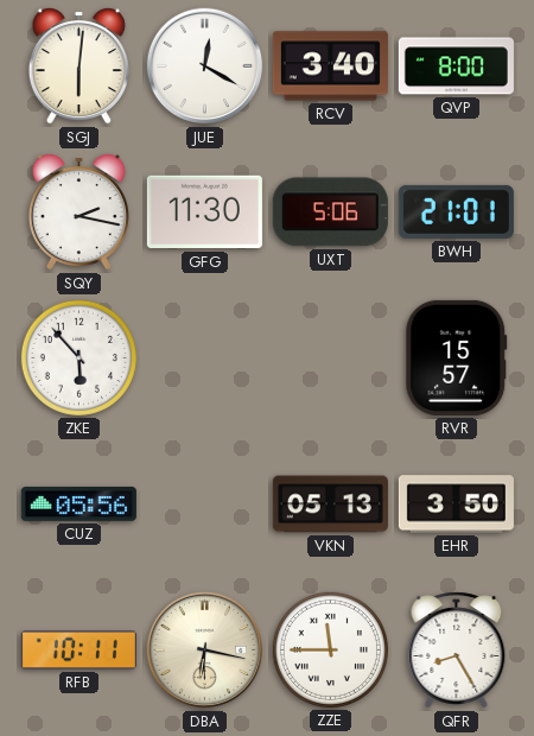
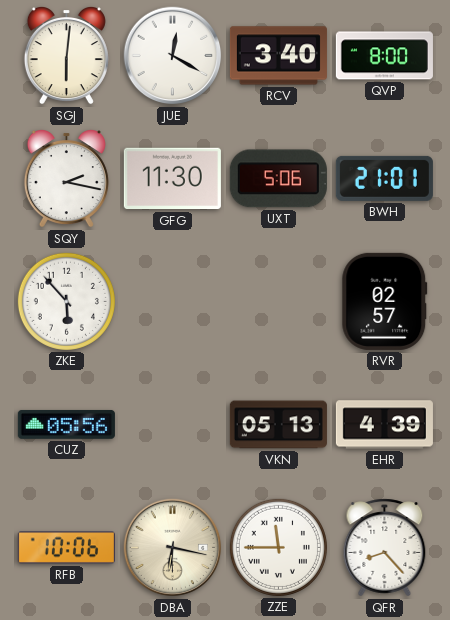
RVR: 15:57 -> 02:57
EHR: 3:50 -> 4:39
RFB: 10:11 -> 10:06
QFR: 8:25 -> 8:23
